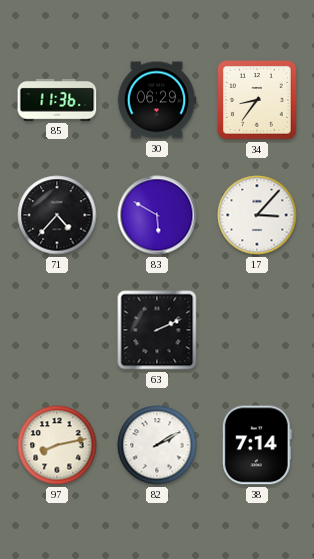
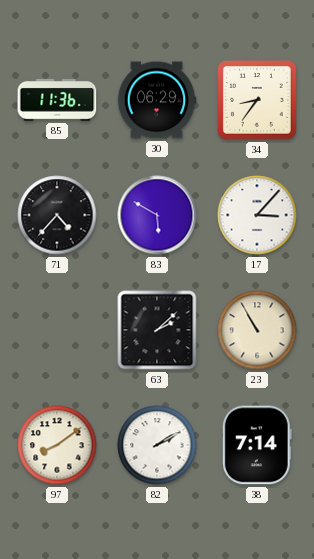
63: 2:11 -> 2:08
23: none -> 10:55
97: 8:13 -> 8:09
